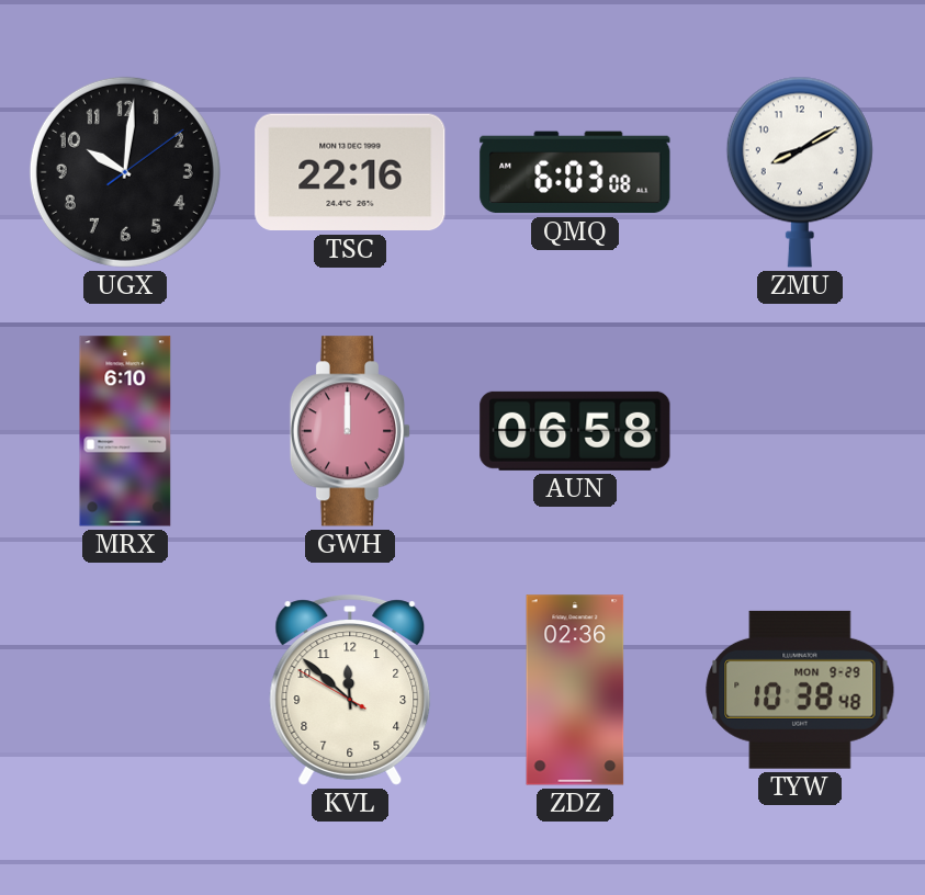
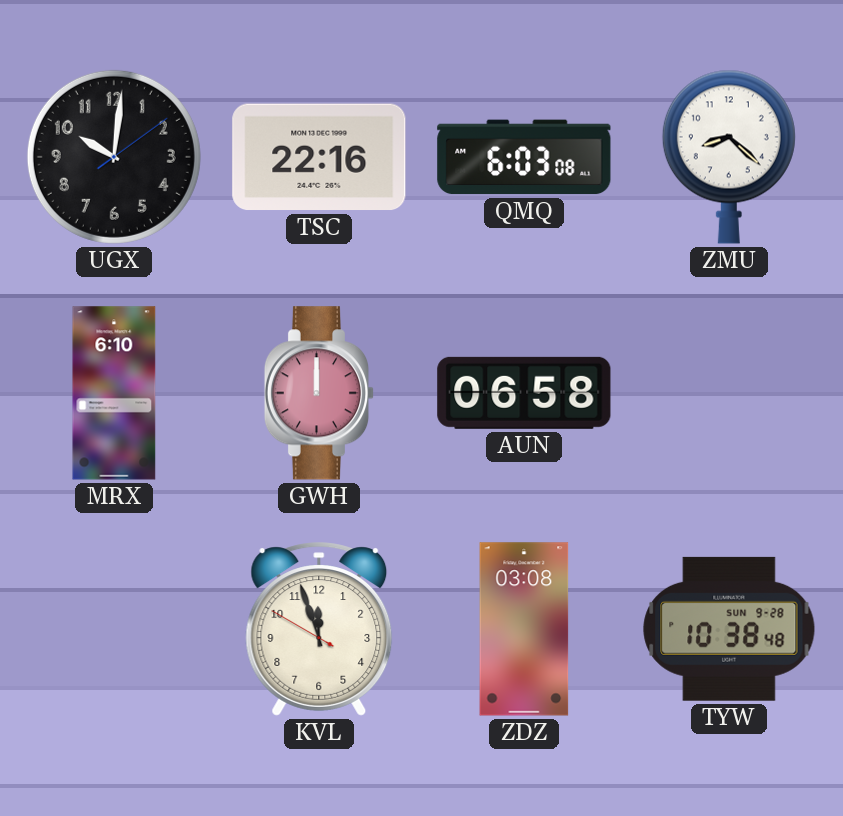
ZMU: 8:10 -> 8:22
KVL: 11:51 -> 11:56
ZDZ: 02:36 -> 03:08
TYW date: MON 9-29 -> SUN 9-28
